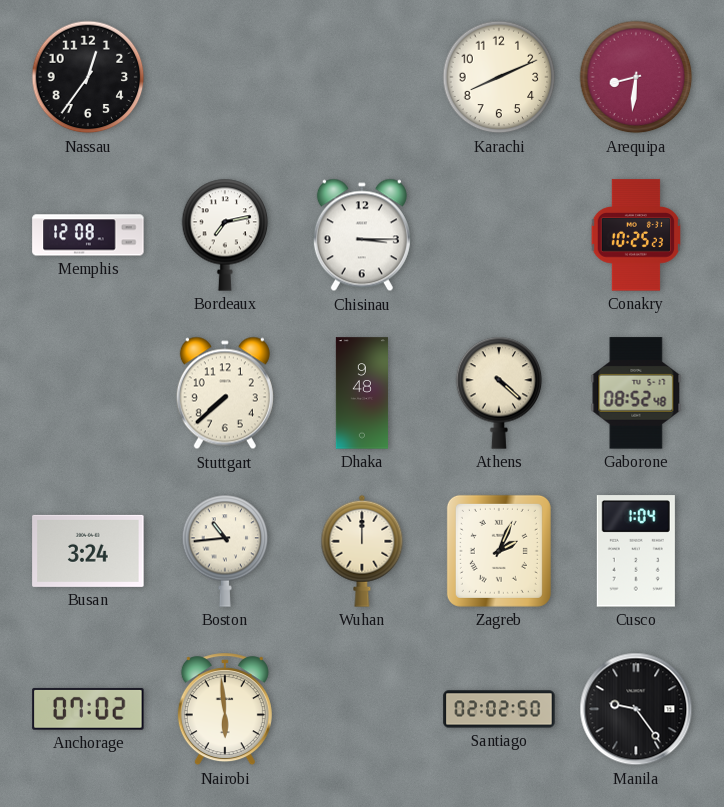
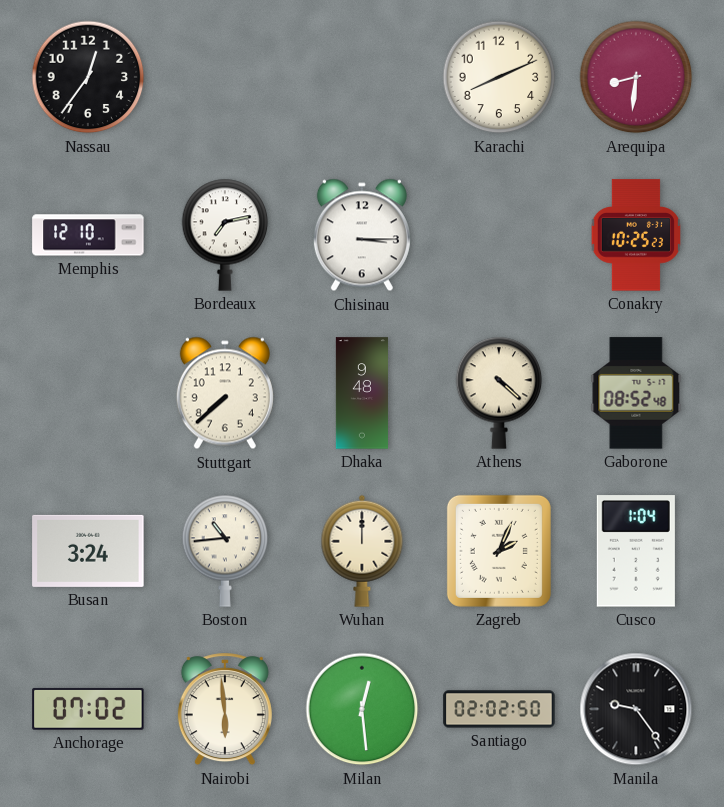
Memphis: 12:08 -> 12:10
Milan: none -> 12:29
